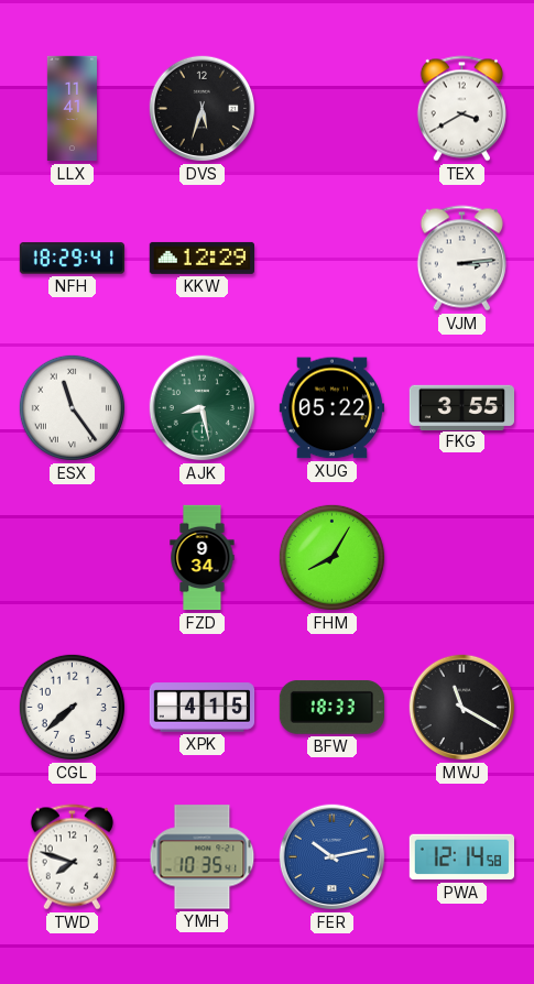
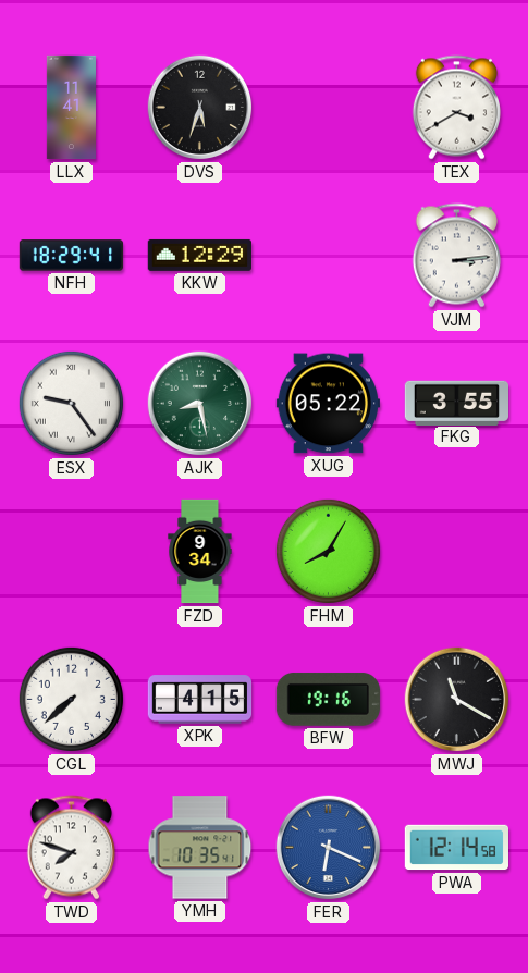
ESX: 11:24 -> 9:24
BFW: 18:33 -> 19:16
FER: 10:13 -> 6:19
